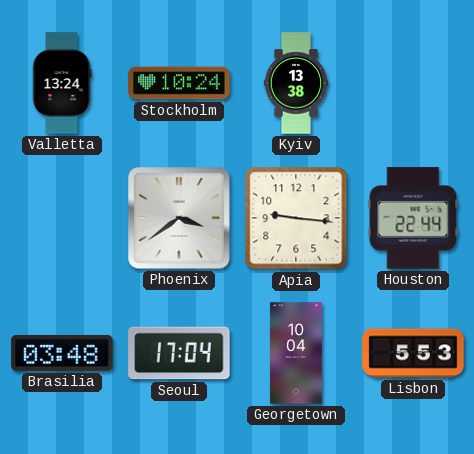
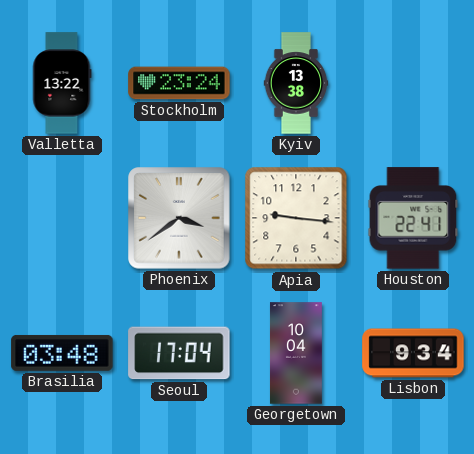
Valletta: 13:24 -> 13:22
Stockholm: 10:24 -> 23:24
Houston: 22:44 -> 22:41
Lisbon: 5:53 -> 9:34
